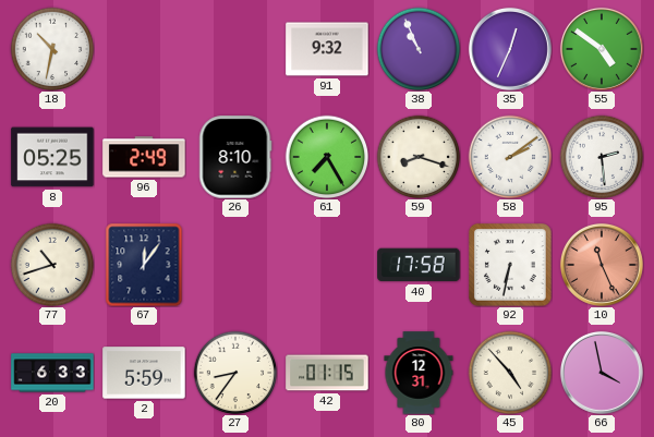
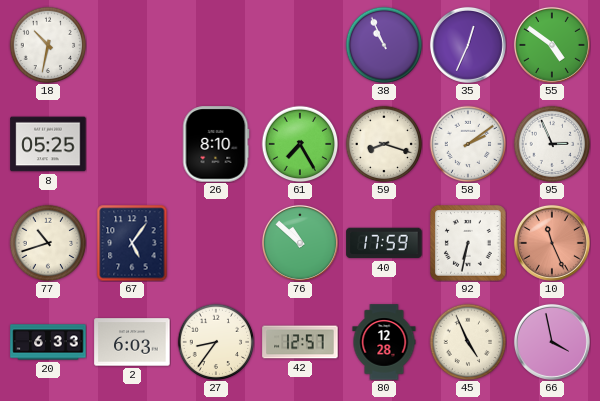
91: 9:32 -> none
96: 2:49 -> none
95: 2:29 -> 2:56
67: 12:06 -> 5:06
76: none -> 10:52
40: 17:58 -> 17:59
2: 5:59 -> 6:03
42: 01:15 -> 12:57
80: 12:31 -> 12:28
45: 4:53 -> 4:56
